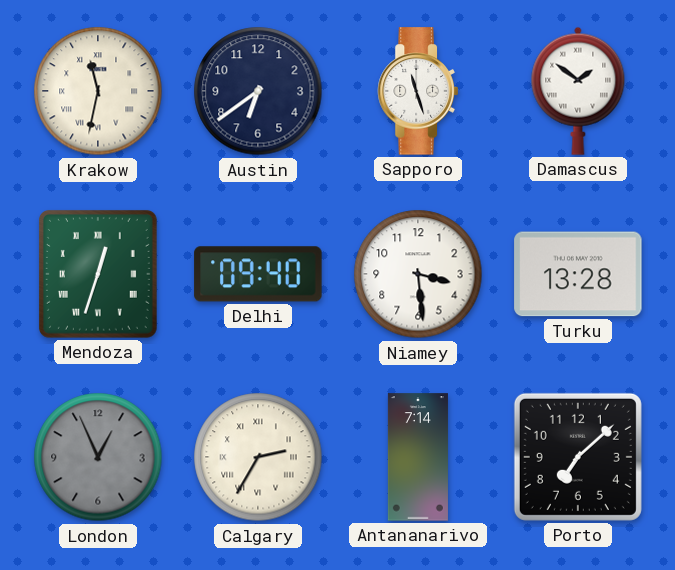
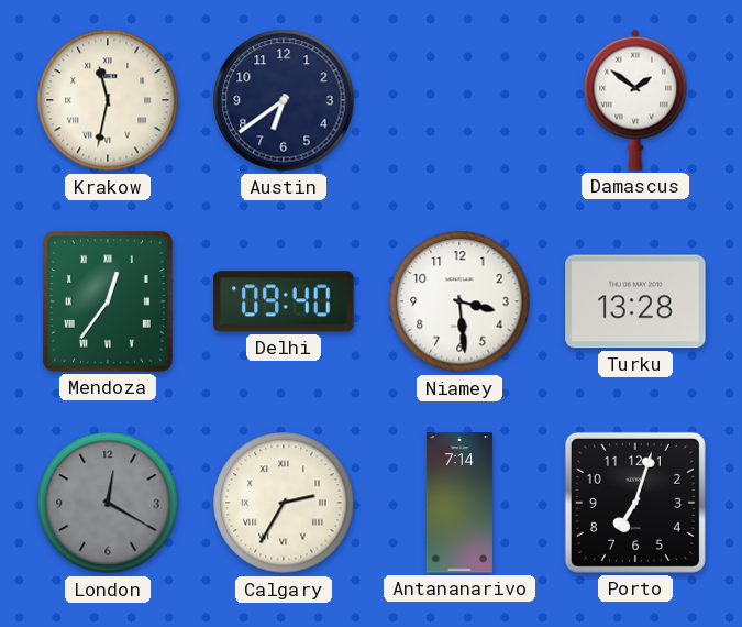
Sapporo: 11:27 -> none
Mendoza: 12:33 -> 12:36
London: 12:56 -> 12:20
Porto: 7:08 -> 7:03
